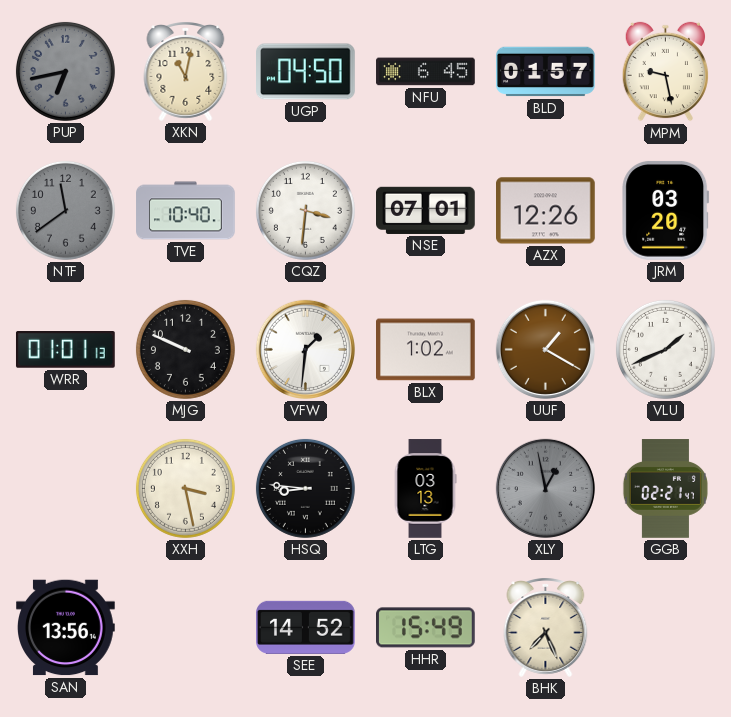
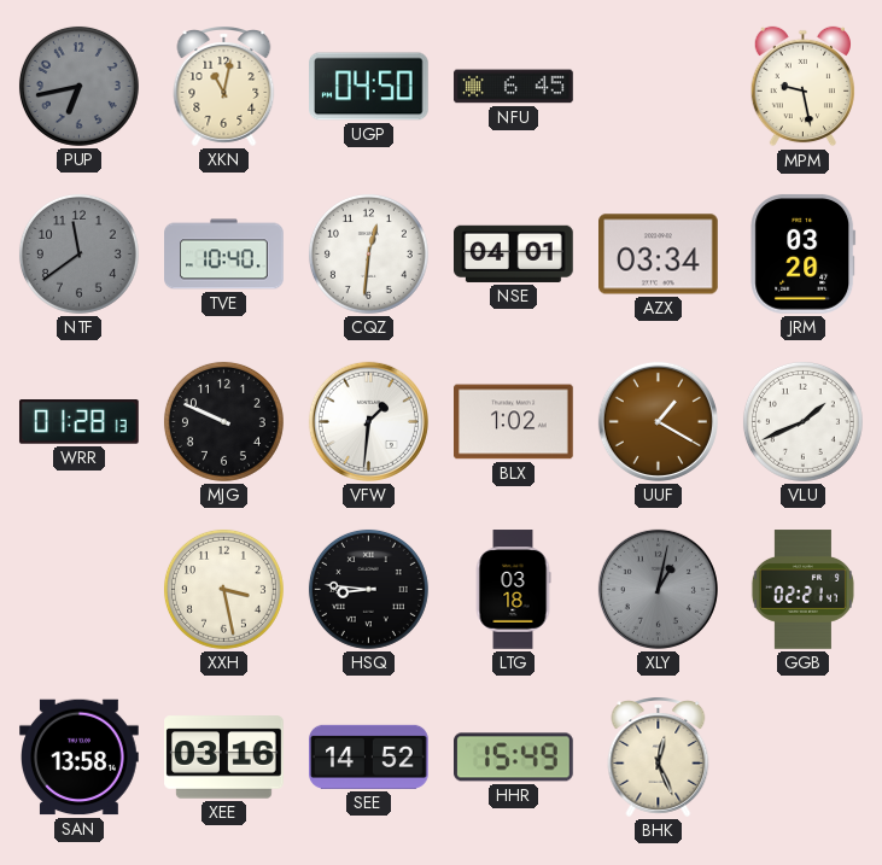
BLD: 01:57 -> none
CQZ: 3:31 -> 12:31
NSE: 07:01 -> 04:01
AZX: 12:26 -> 03:34
WRR: 01:01 -> 01:28
LTG: 03:13 -> 03:18
XLY: 12:58 -> 1:02
SAN: 13:56 -> 13:58
XEE: none -> 03:16
BHK: 7:26 -> 12:26
